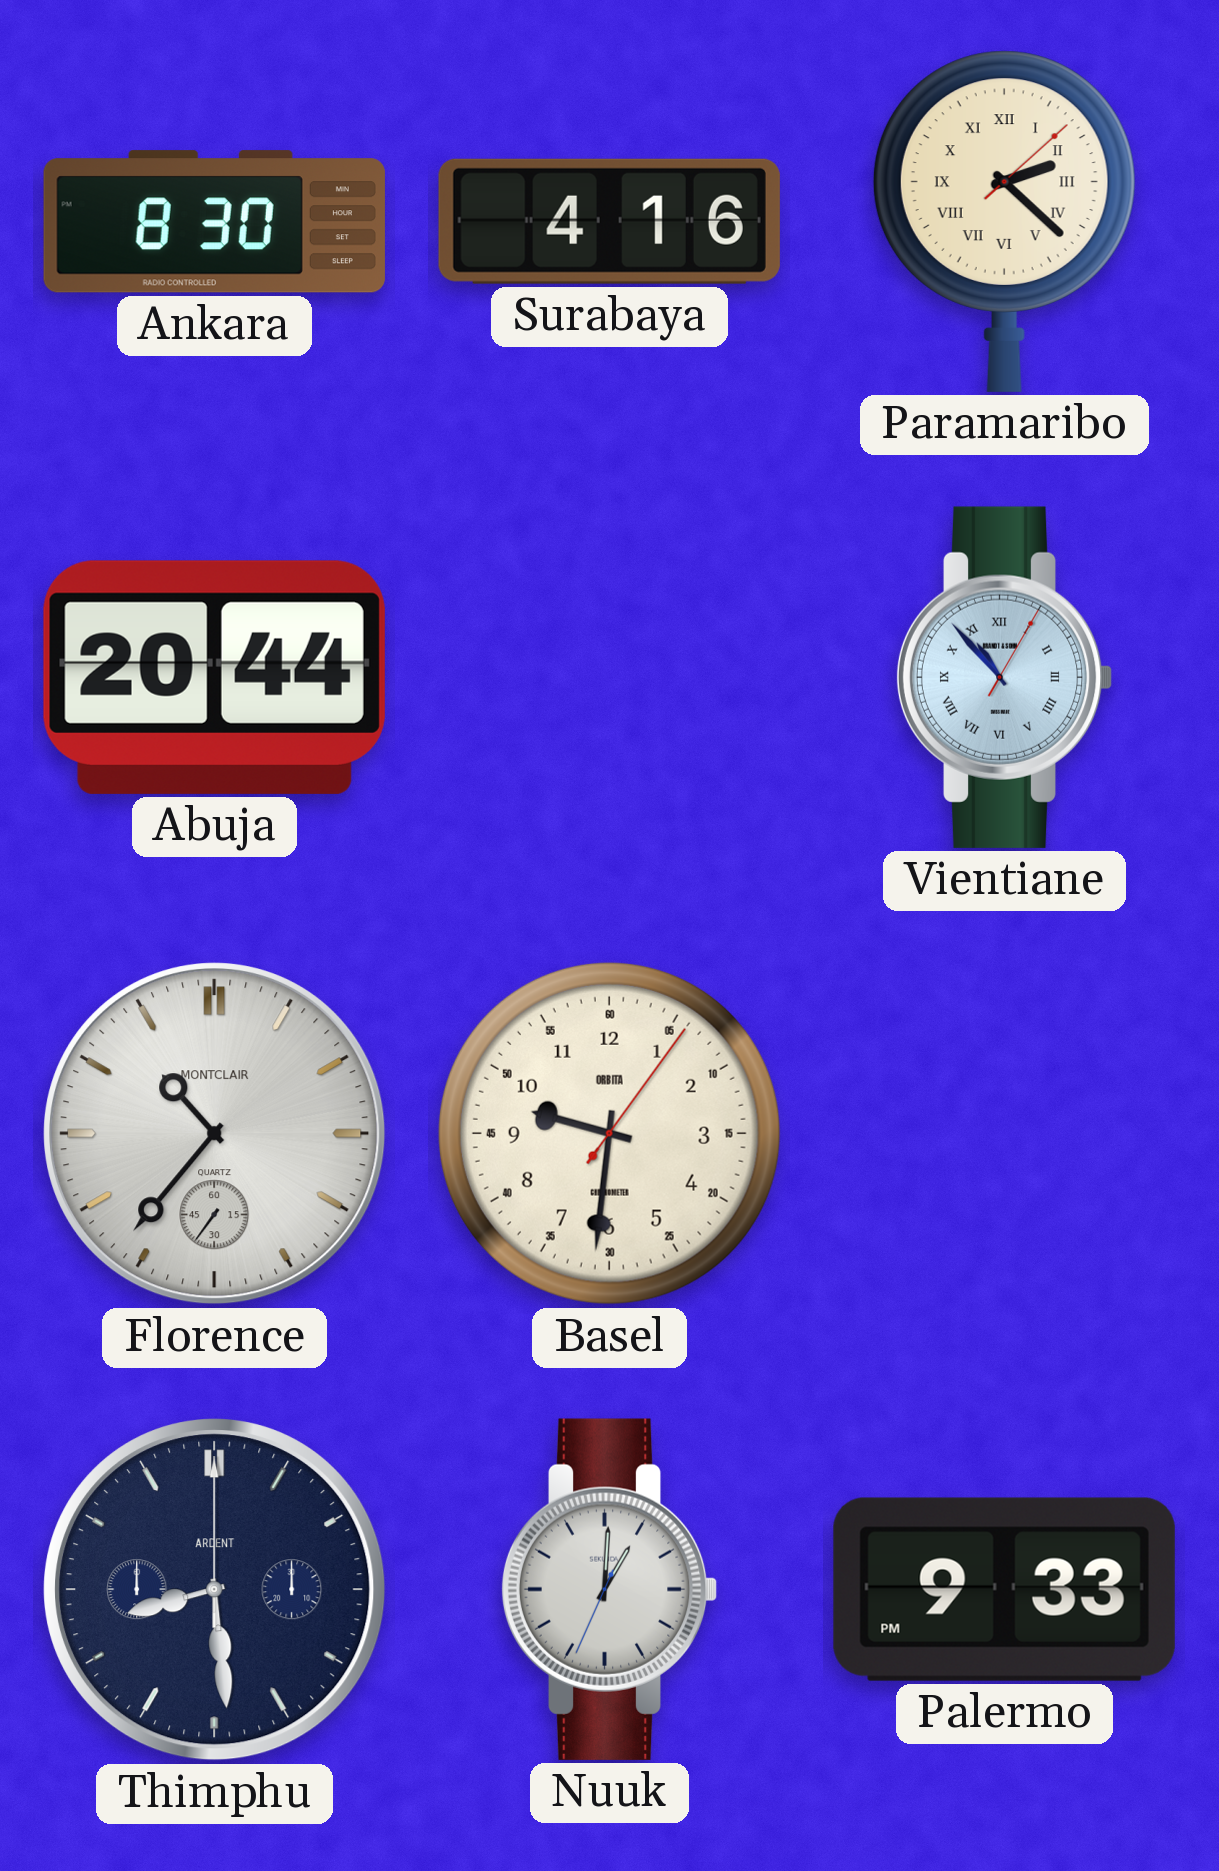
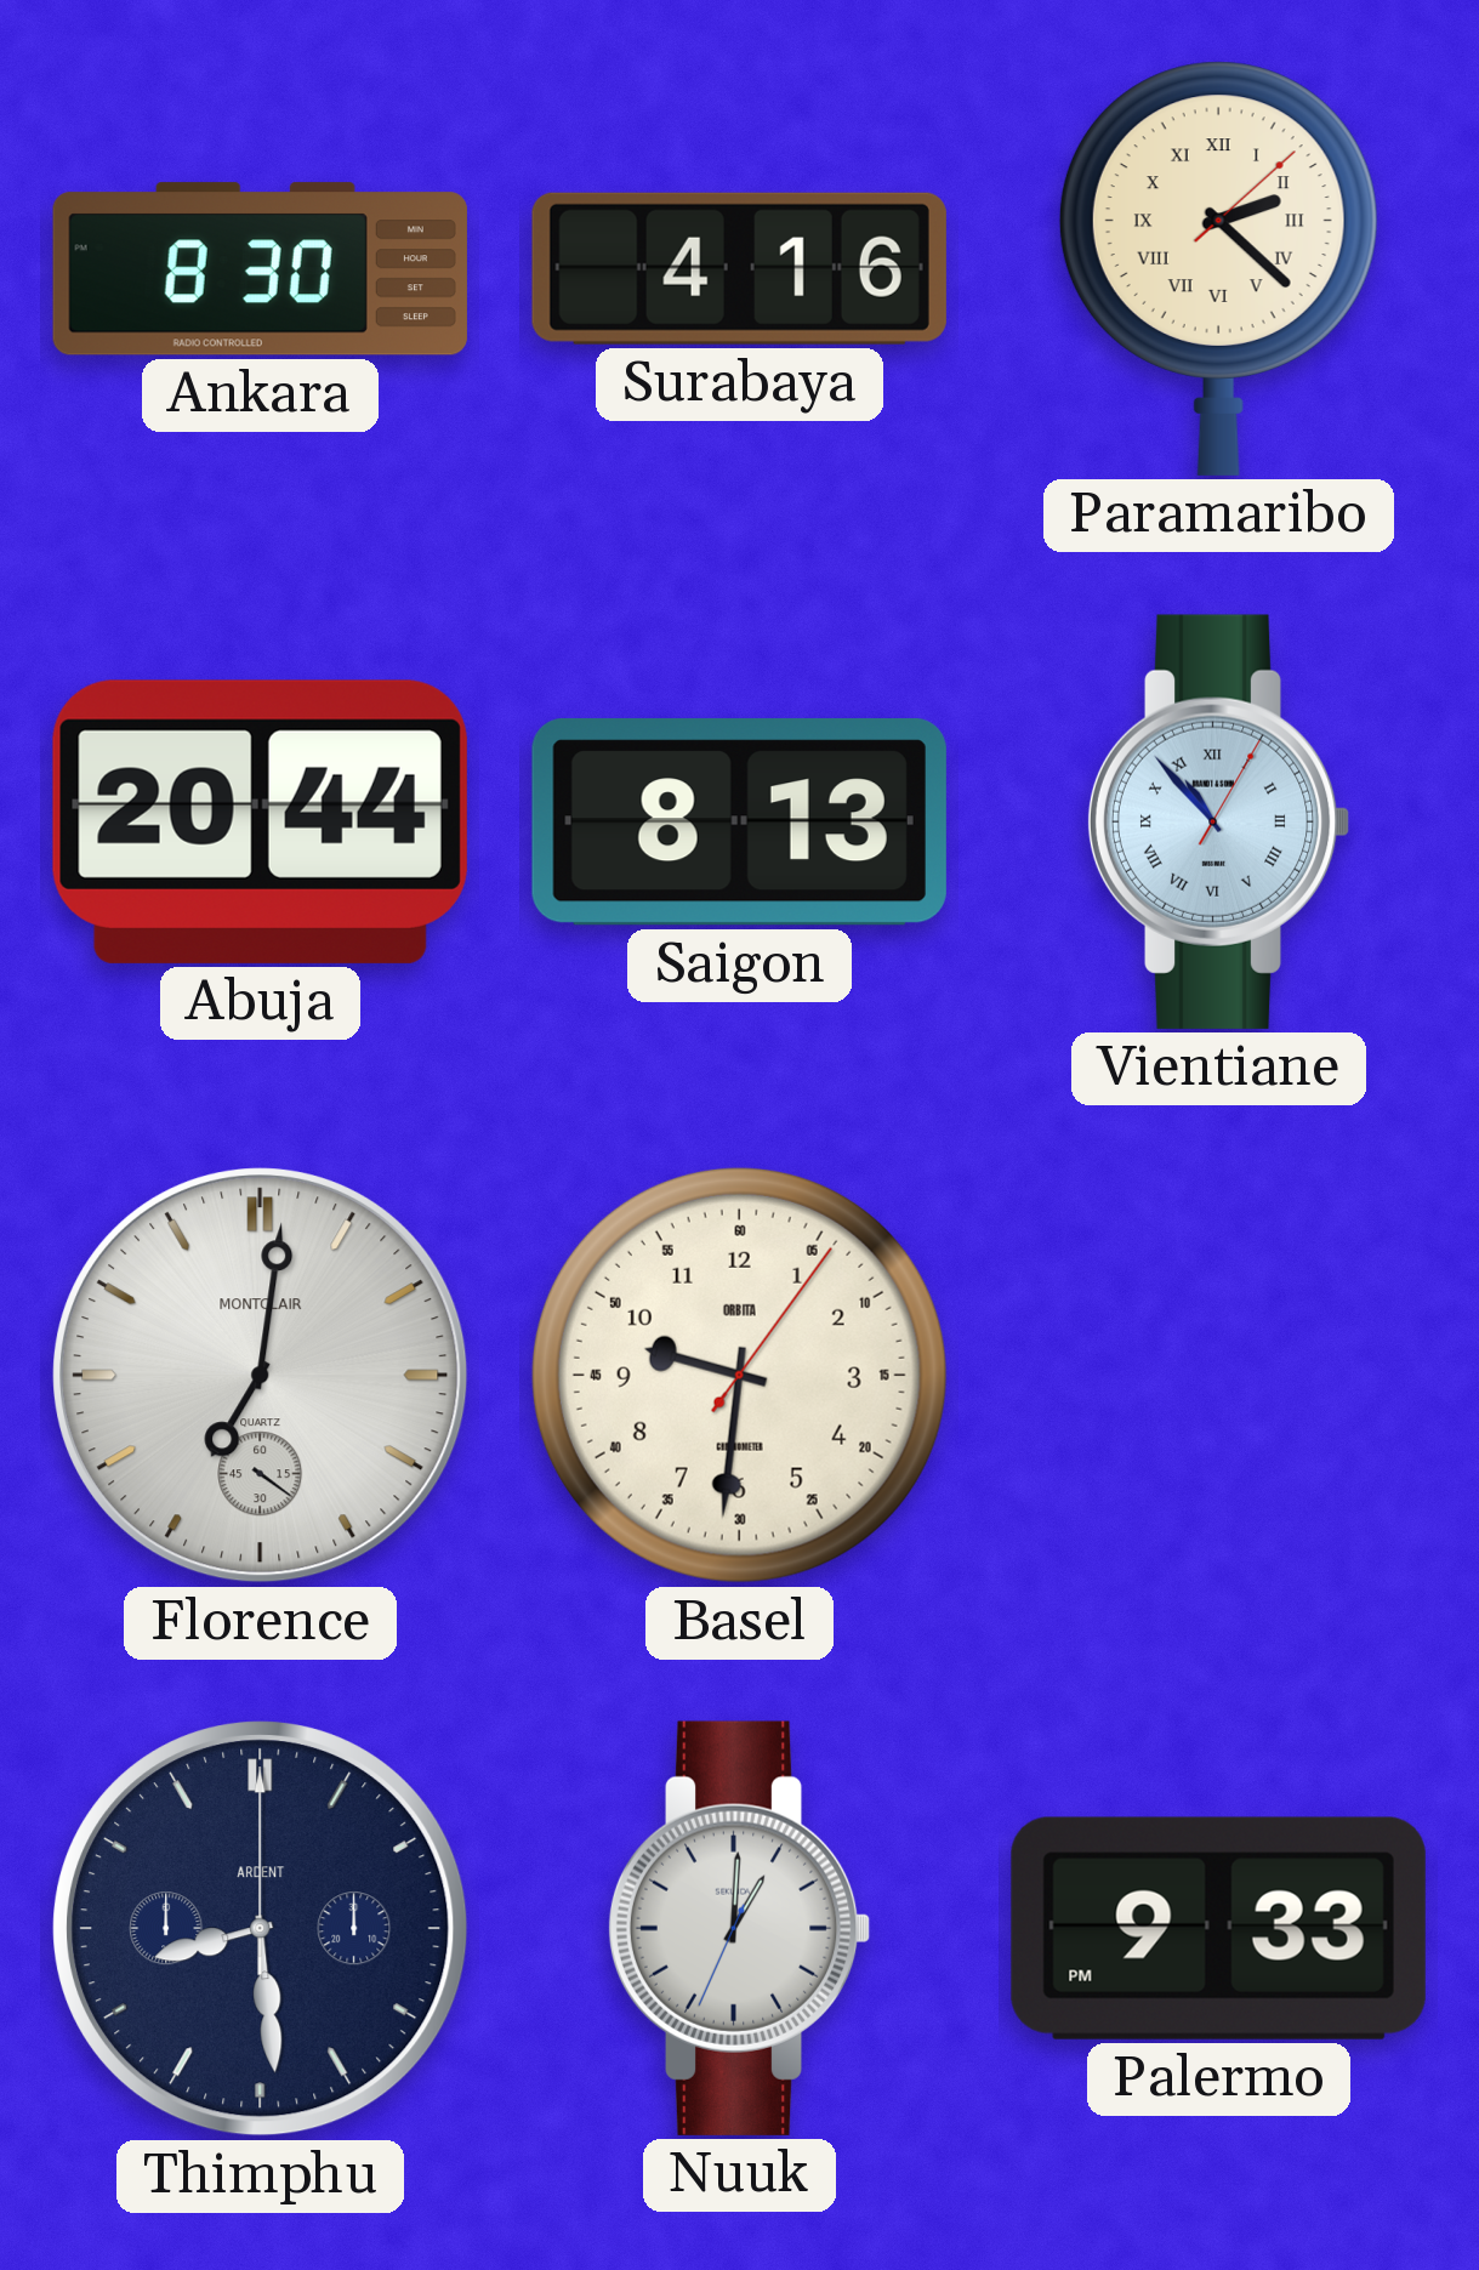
Saigon: none -> 8:13
Florence: 10:36 -> 7:01
